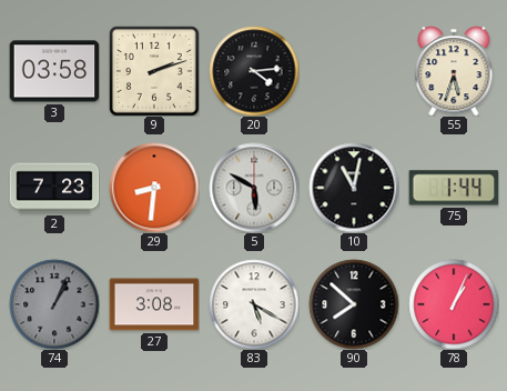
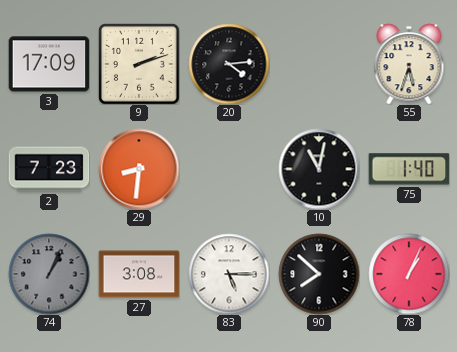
3: 03:58 -> 17:09
5: 5:50 -> none
75: 1:44 -> 1:40
83: 5:20 -> 5:15
